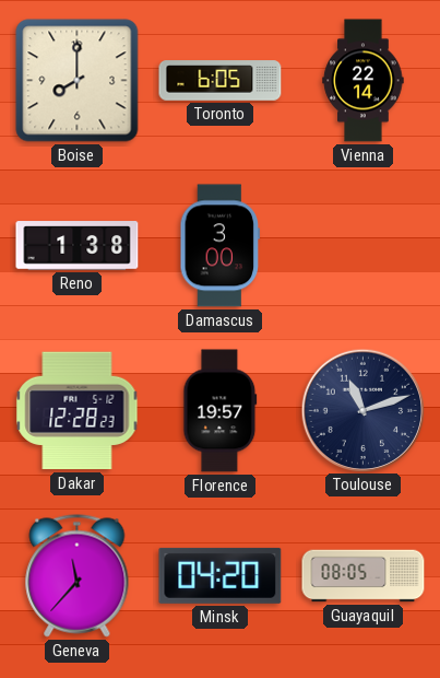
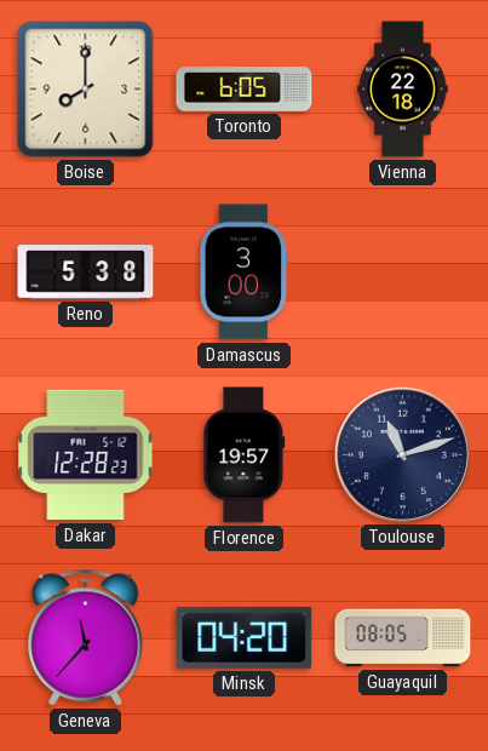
Vienna: 22:14 -> 22:18
Reno: 1:38 -> 5:38
